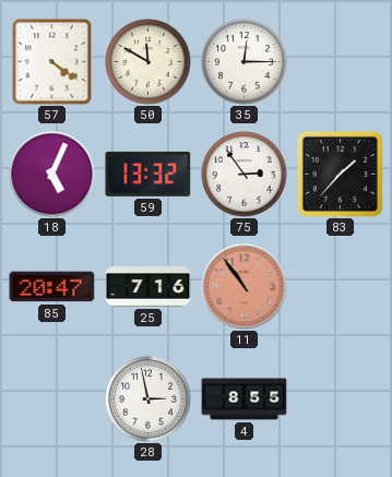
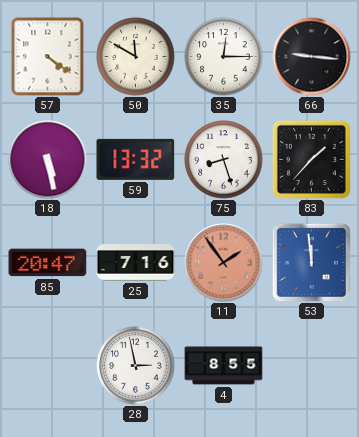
66: none -> 9:16
18: 5:04 -> 5:28
75: 2:54 -> 8:27
11: 10:54 -> 1:54
53: none -> 11:59
